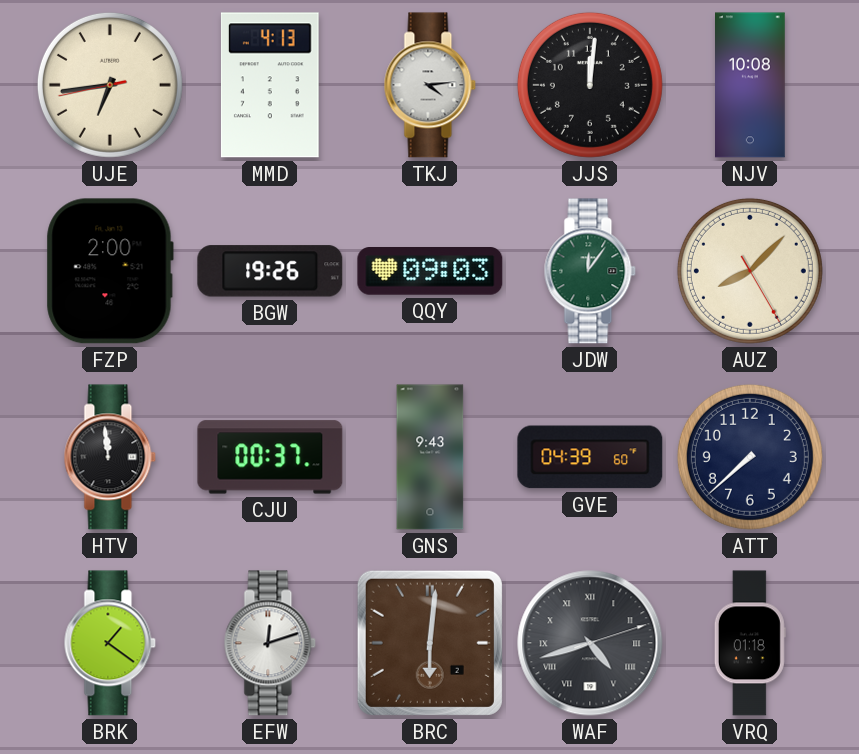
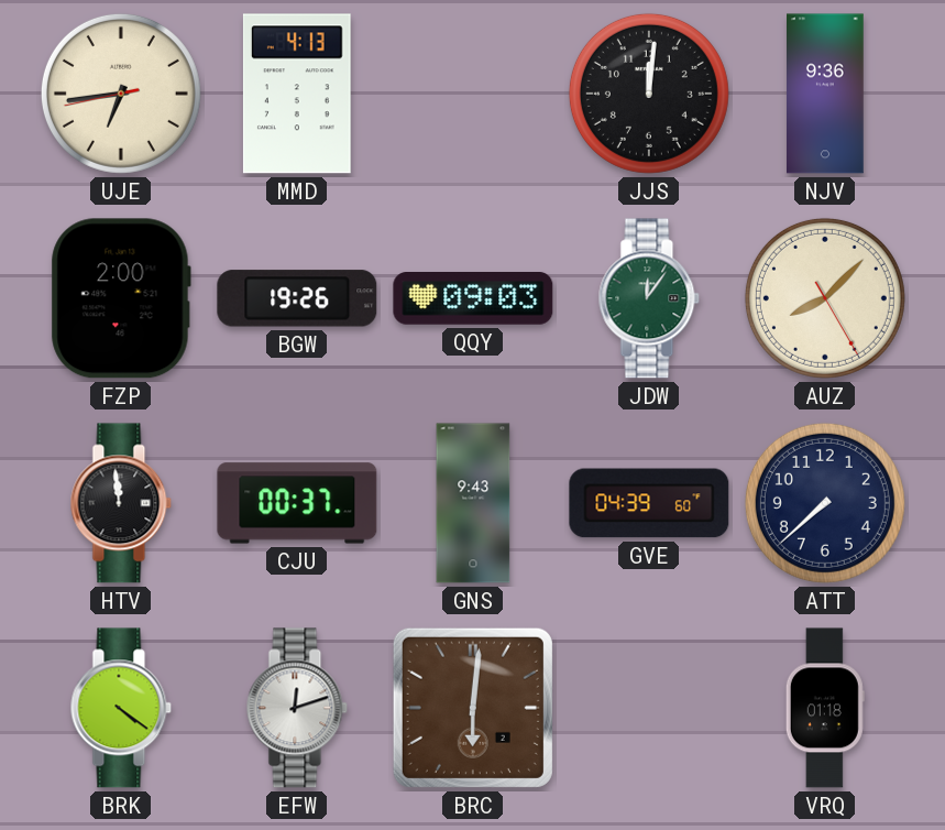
TKJ: 4:14 -> none
NJV: 10:08 -> 9:36
BRK: 1:21 -> 4:21
WAF: 4:42 -> none
